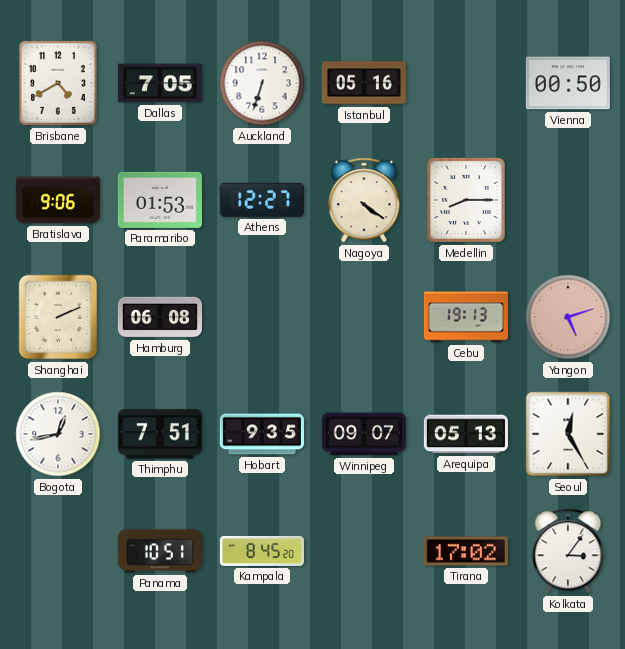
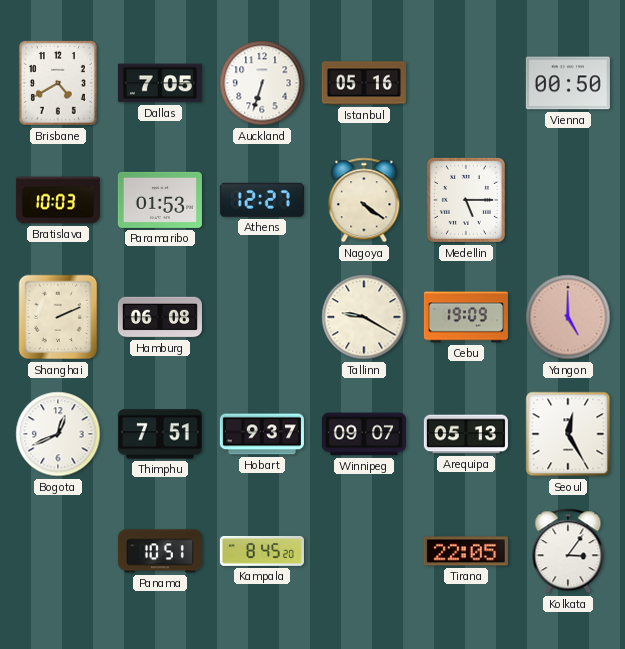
Bratislava: 9:06 -> 10:03
Medellin: 8:15 -> 5:15
Tallinn: none -> 9:20
Cebu: 19:13 -> 19:09
Yangon: 5:12 -> 5:00
Bogota: 12:43 -> 12:41
Hobart: 9:35 -> 9:37
Tirana: 17:02 -> 22:05
